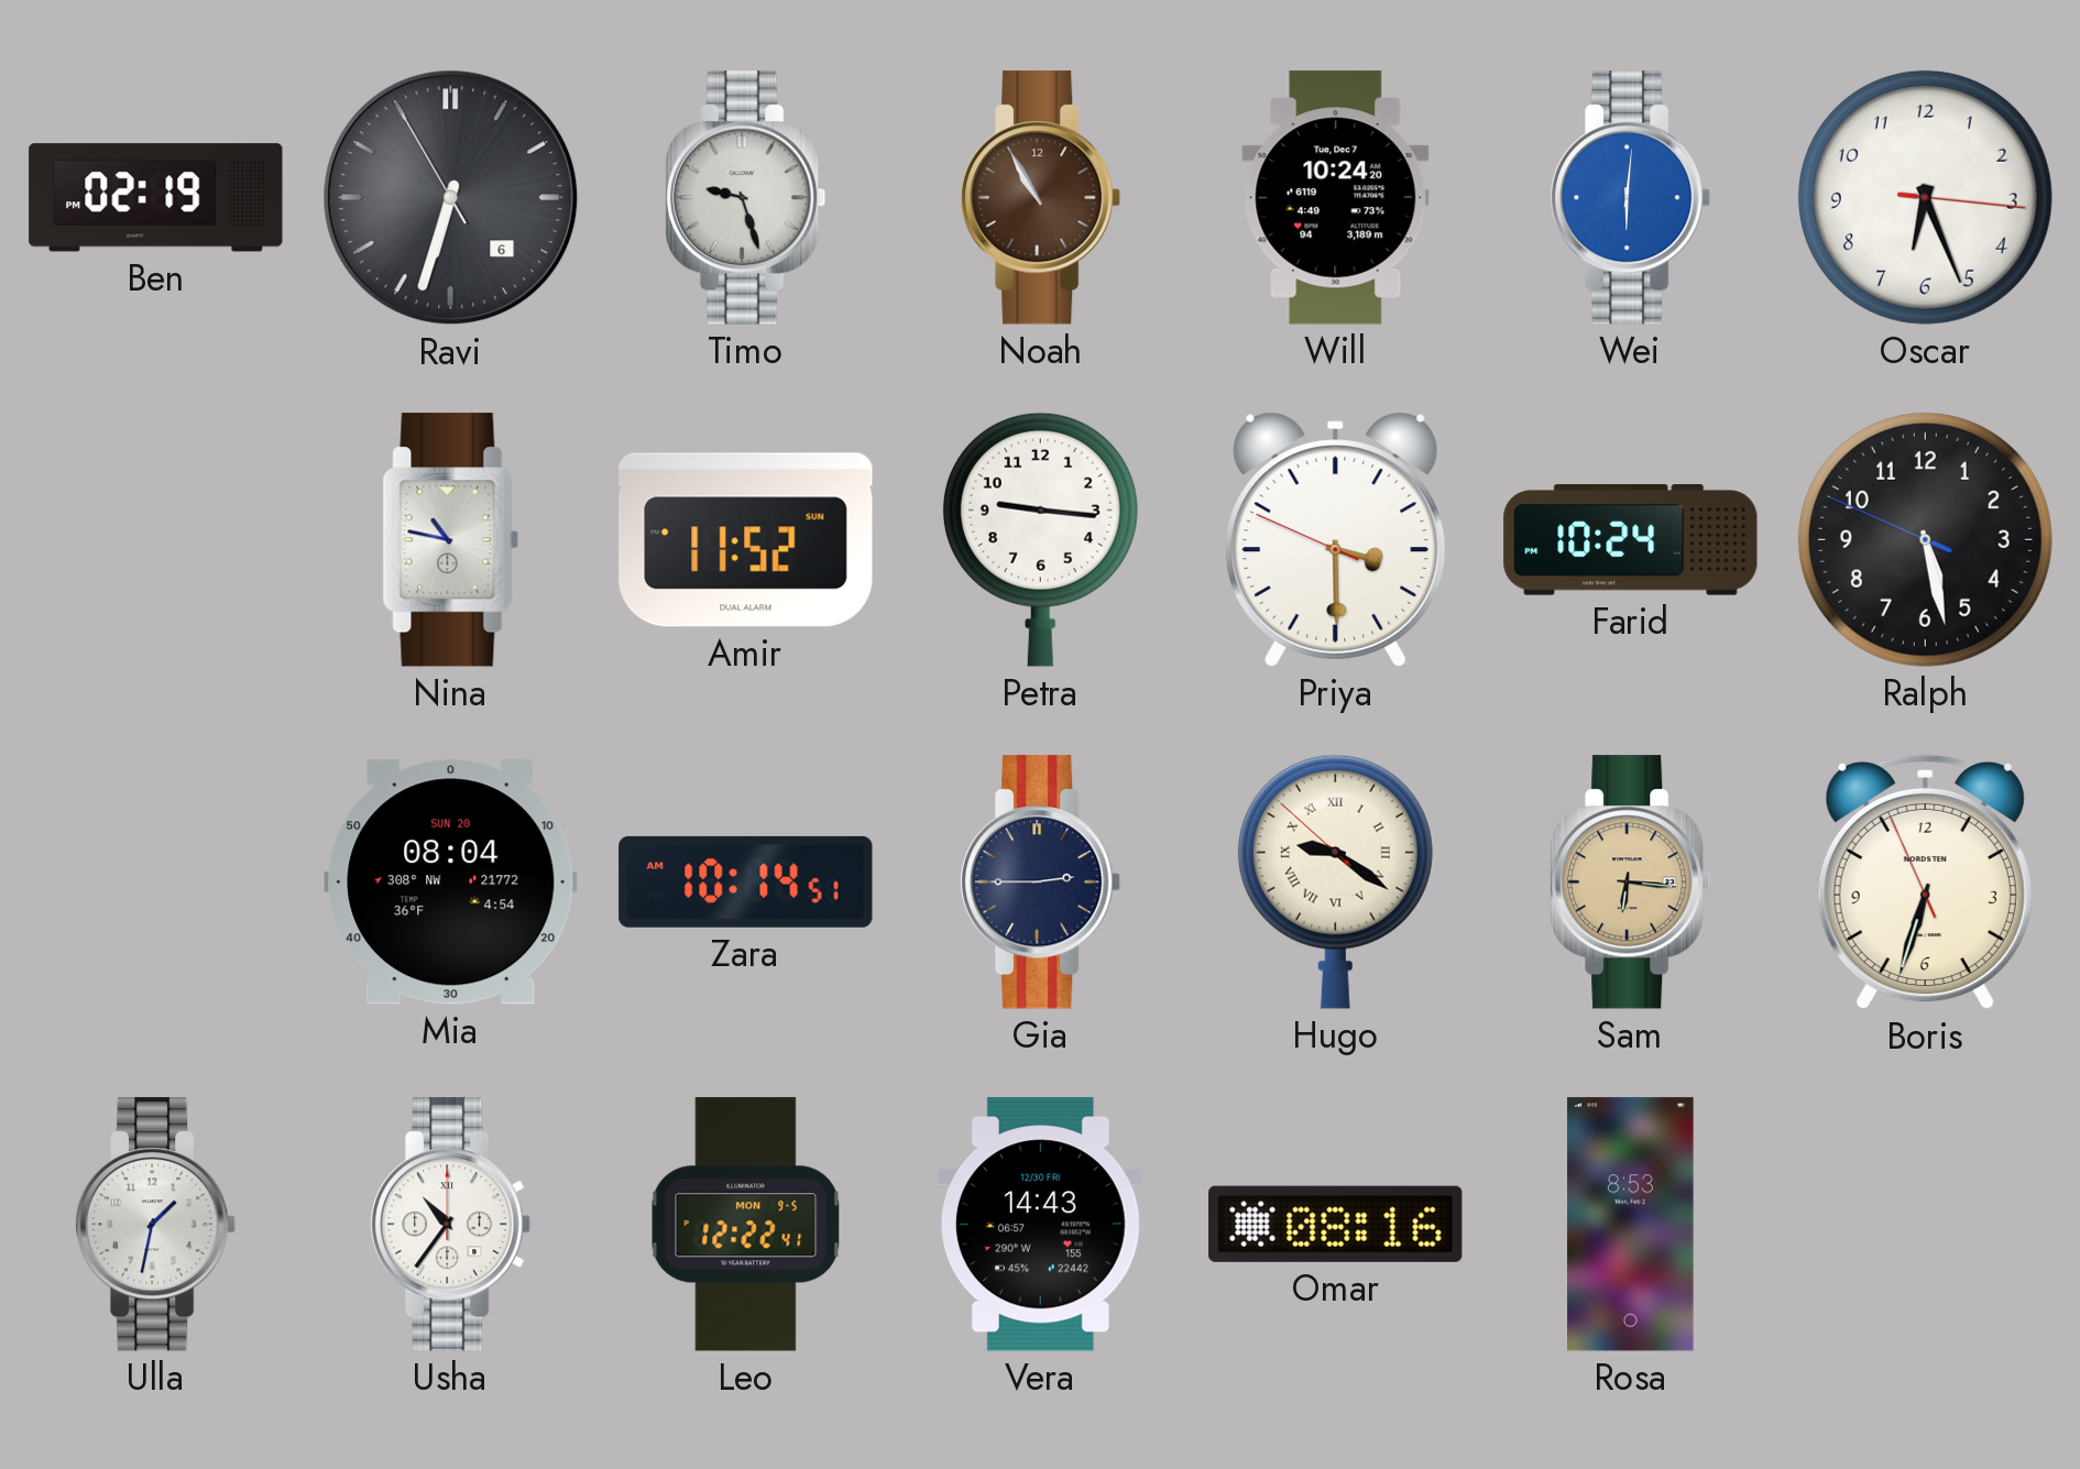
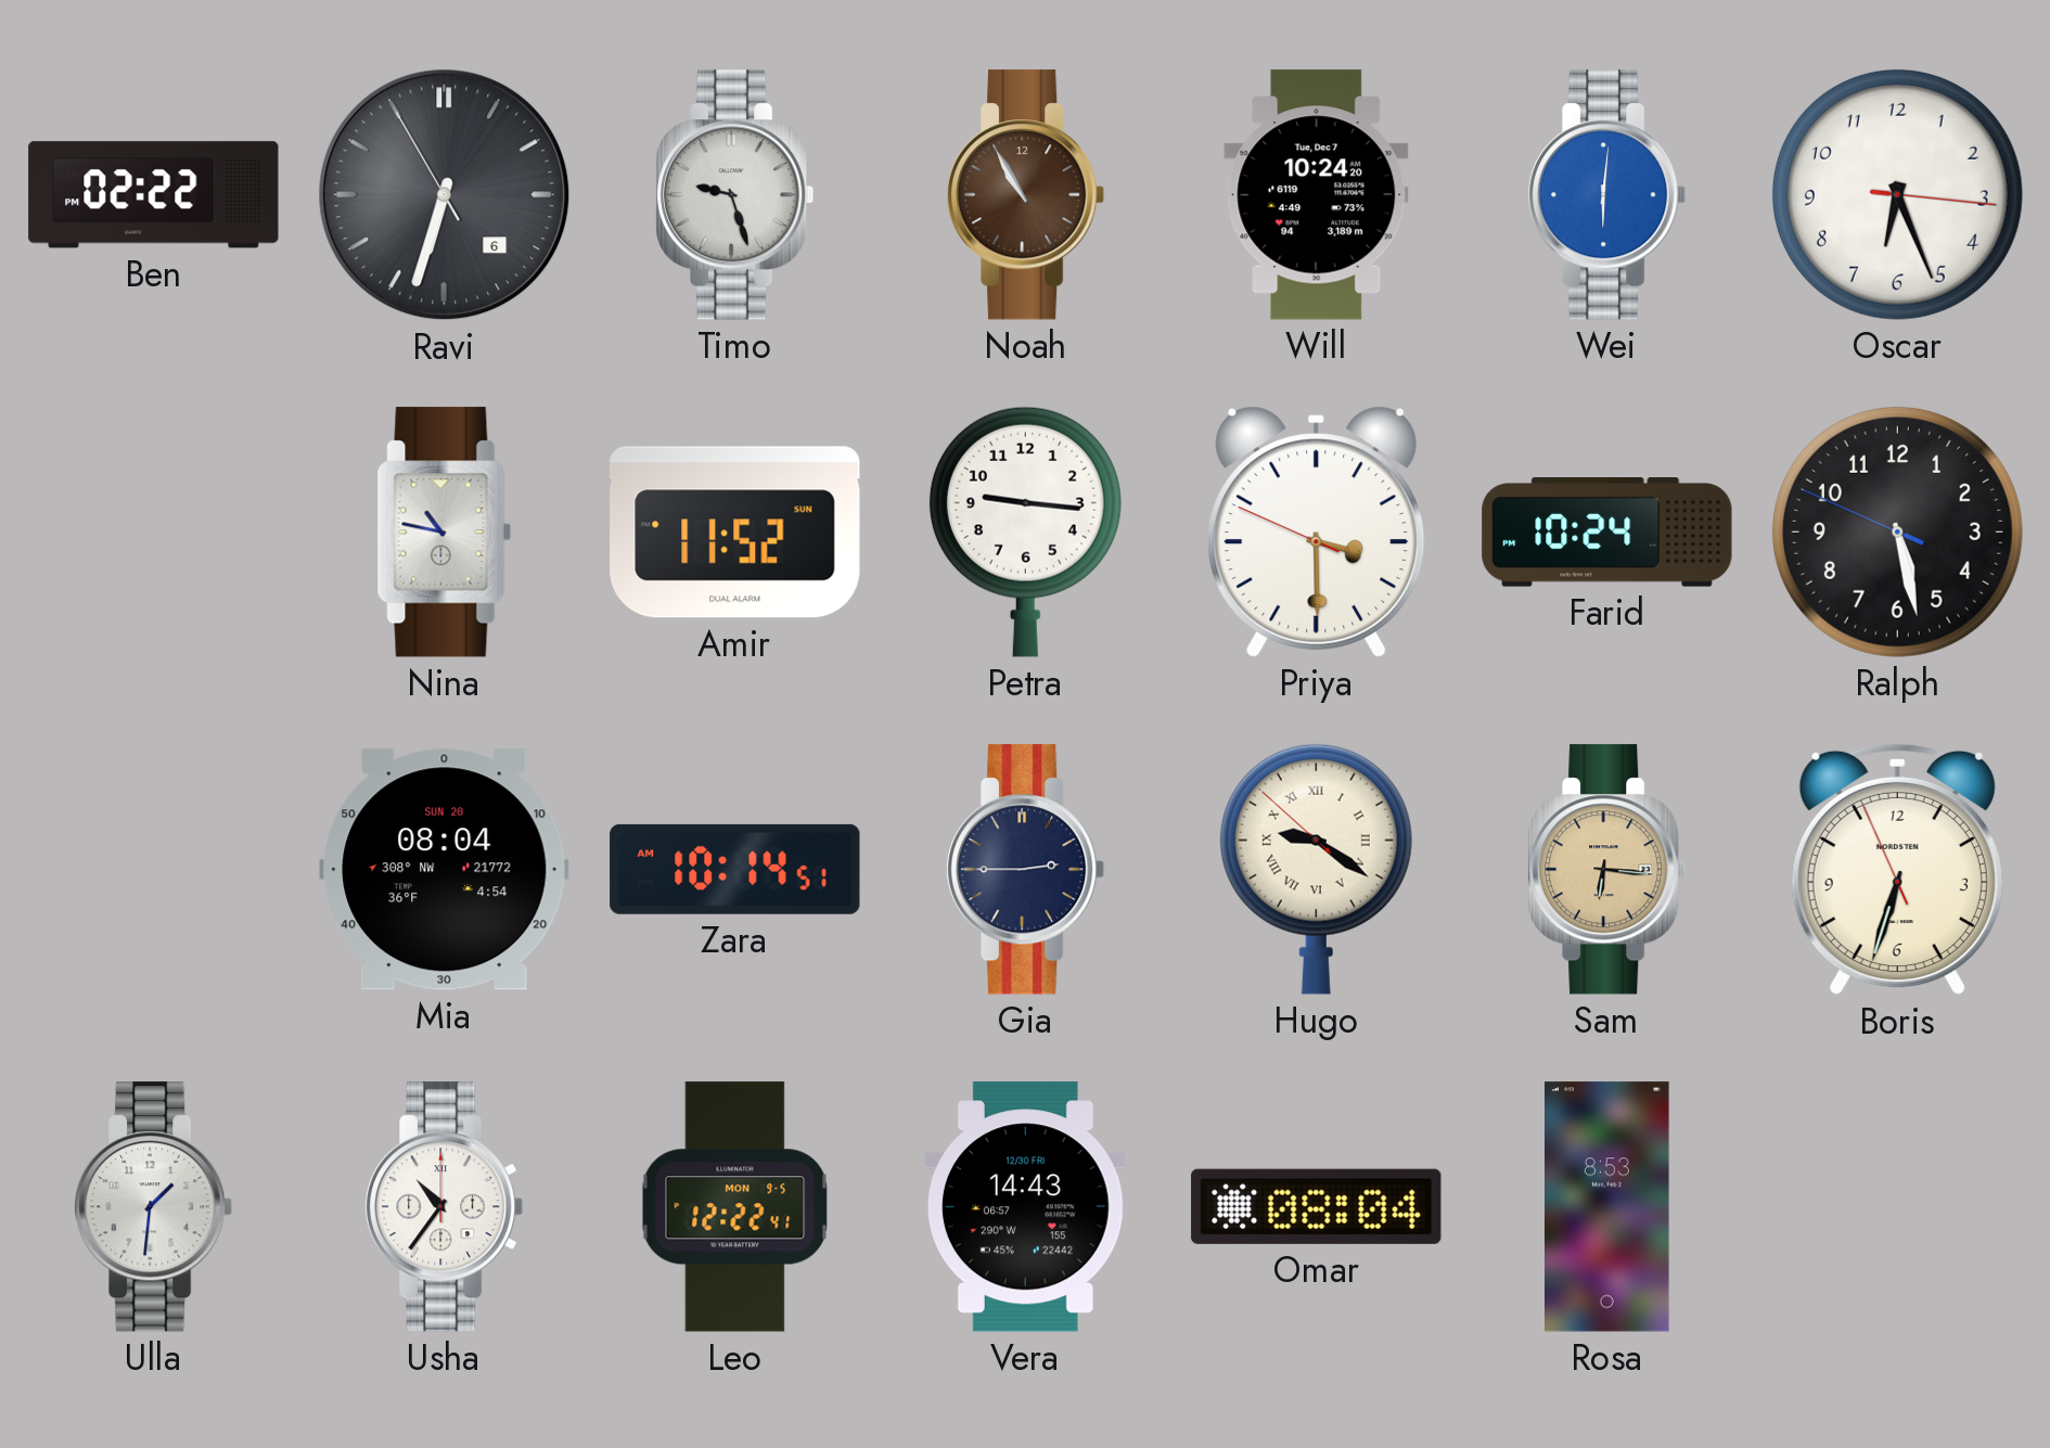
Ben: 02:19 -> 02:22
Ulla: 1:32 -> 1:31
Omar: 08:16 -> 08:04
